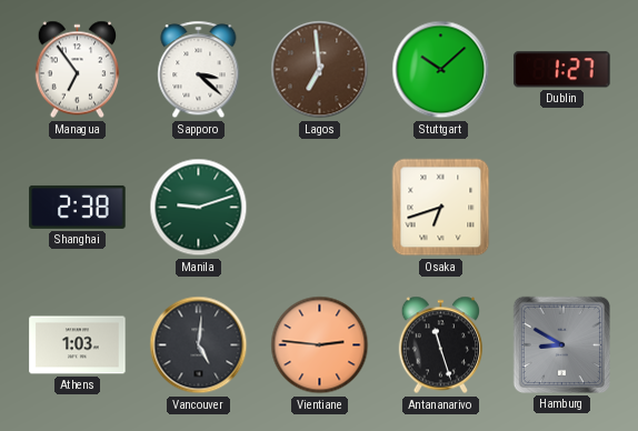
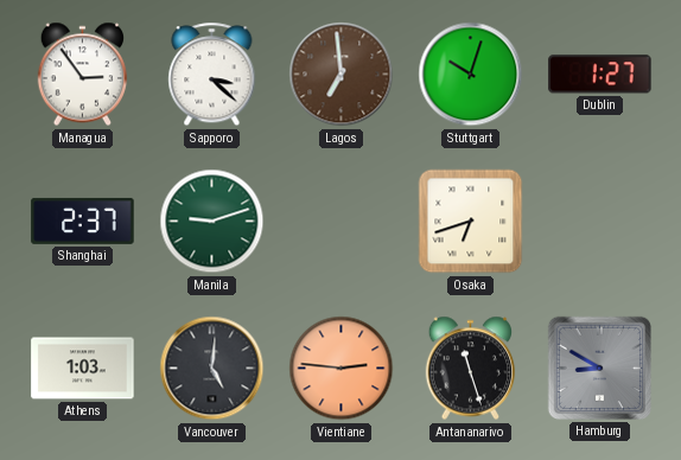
Managua: 6:54 -> 2:54
Stuttgart: 10:08 -> 10:03
Shanghai: 2:38 -> 2:37
